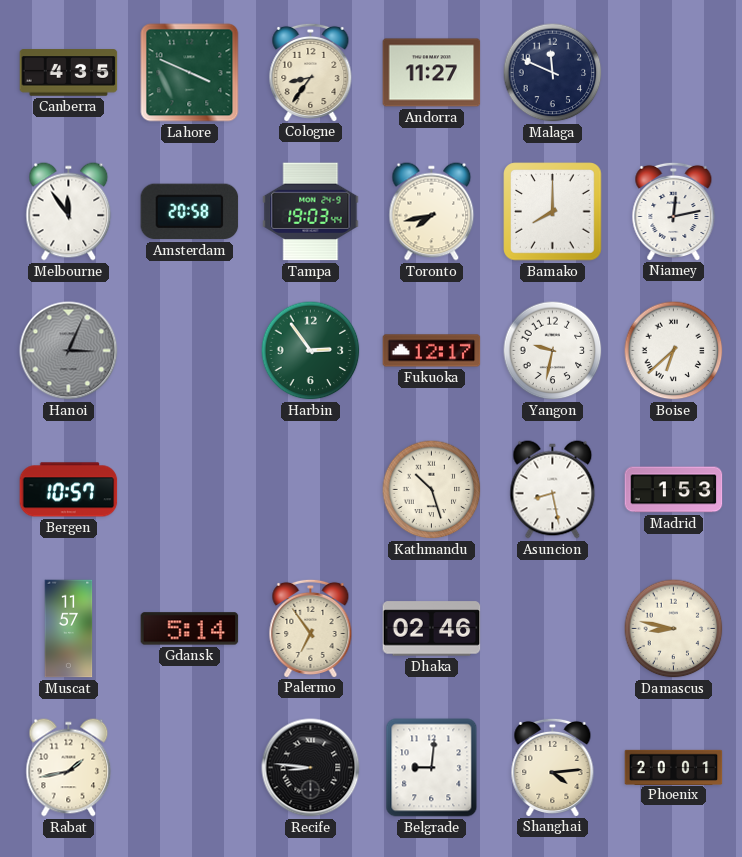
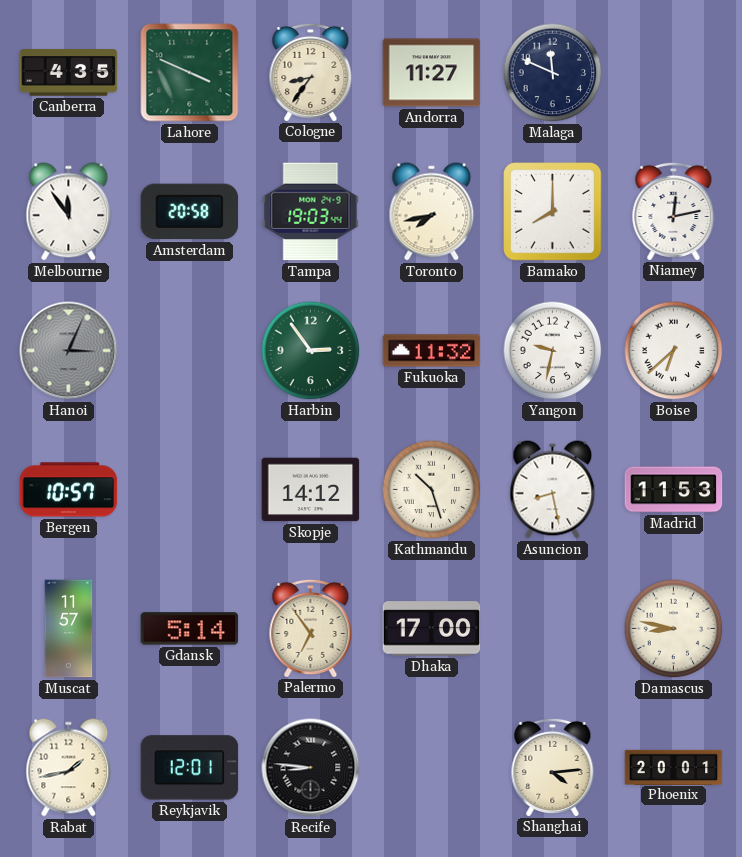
Fukuoka: 12:17 -> 11:32
Skopje: none -> 14:12
Madrid: 1:53 -> 11:53
Dhaka: 02:46 -> 17:00
Reykjavik: none -> 12:01
Belgrade: 9:01 -> none
